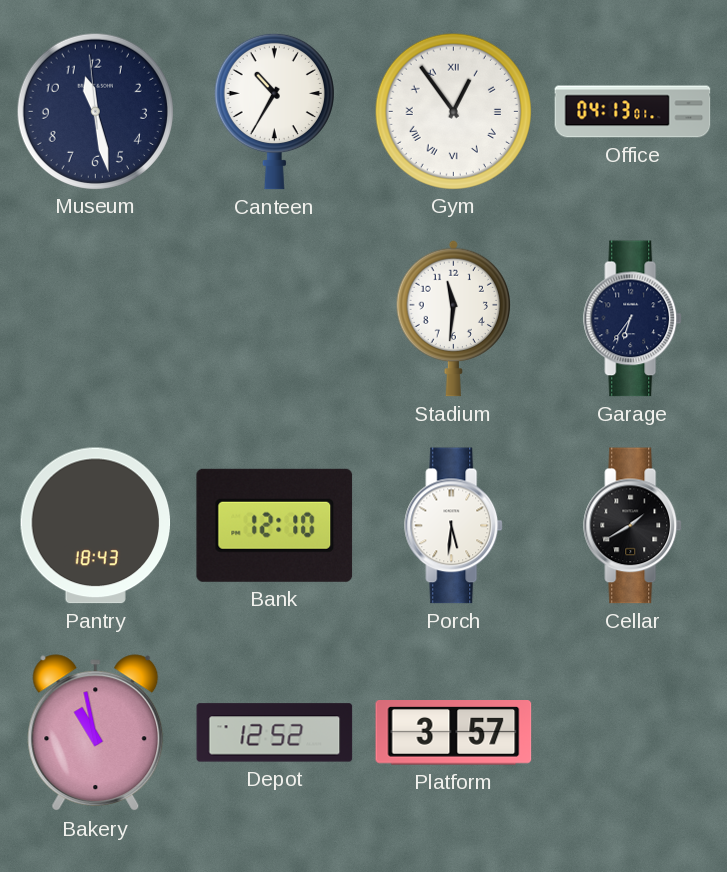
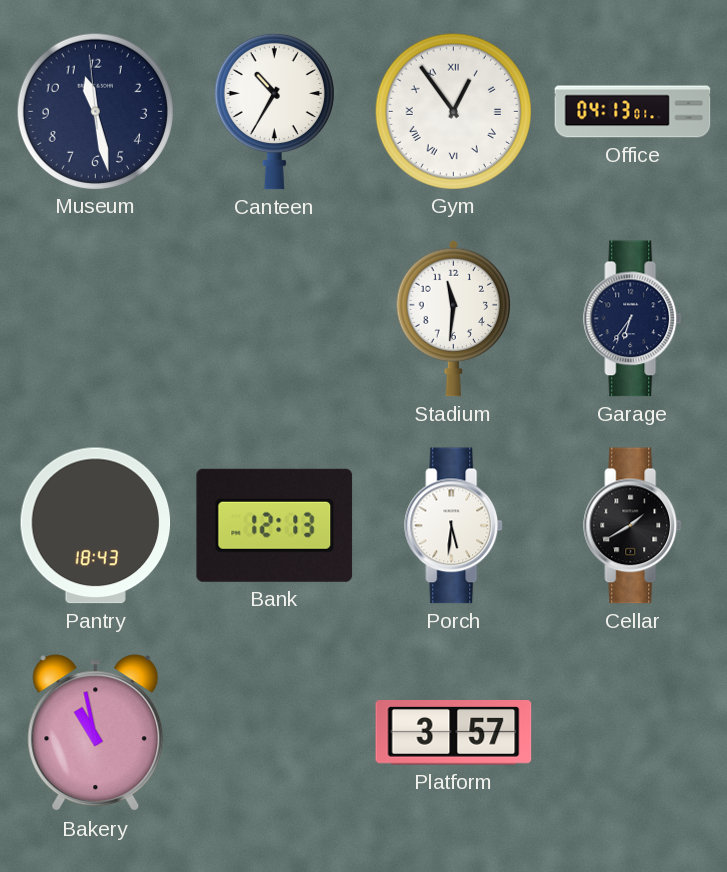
Bank: 12:10 -> 12:13
Depot: 12:52 -> none
